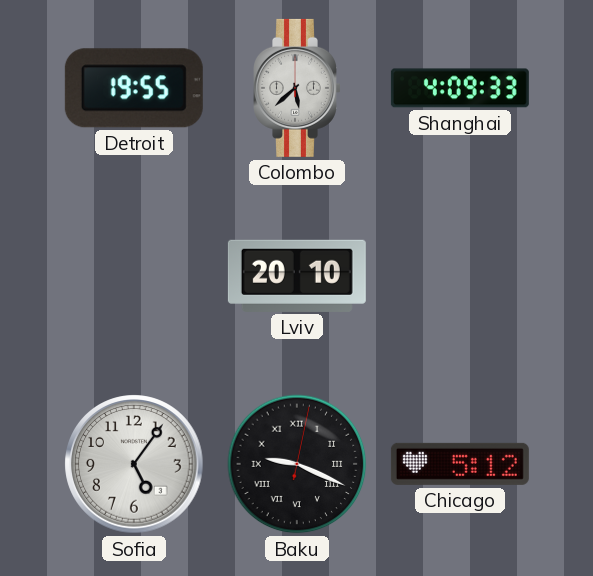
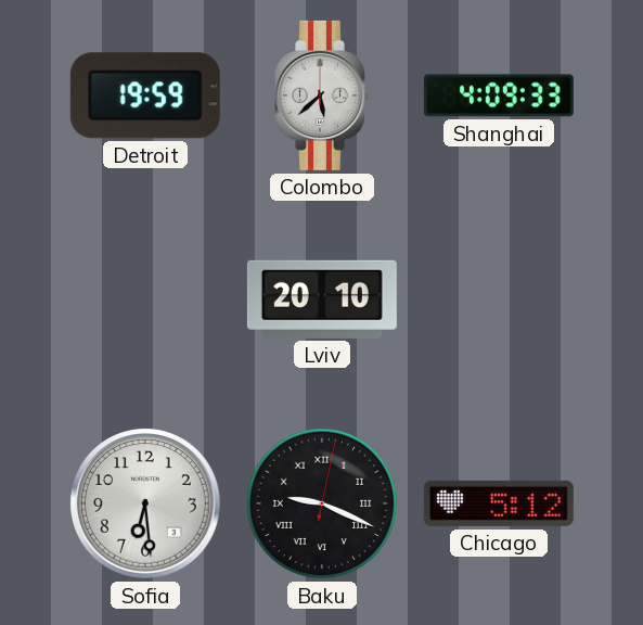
Detroit: 19:55 -> 19:59
Sofia: 5:06 -> 6:29
